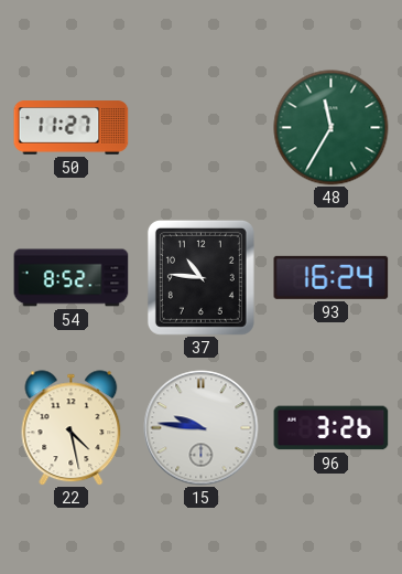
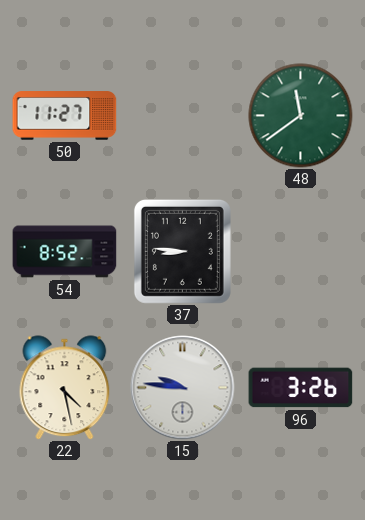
48: 11:35 -> 11:39
37: 10:46 -> 8:46
93: 16:24 -> none
